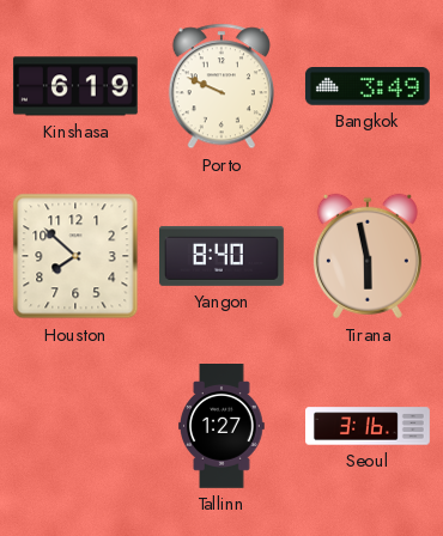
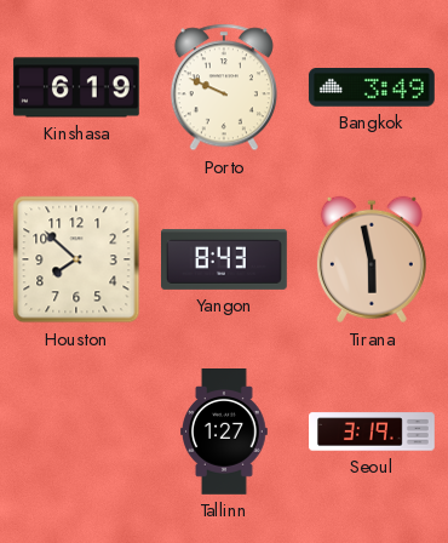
Yangon: 8:40 -> 8:43
Seoul: 3:16 -> 3:19
